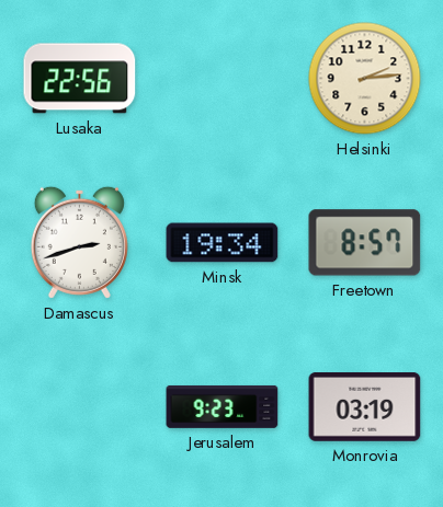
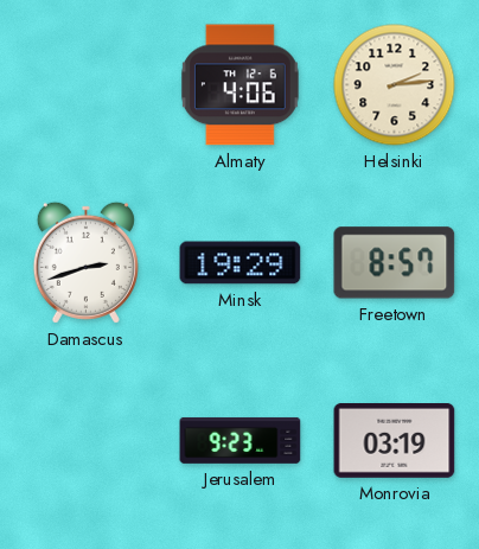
Lusaka: 22:56 -> none
Almaty: none -> 4:06
Minsk: 19:34 -> 19:29
